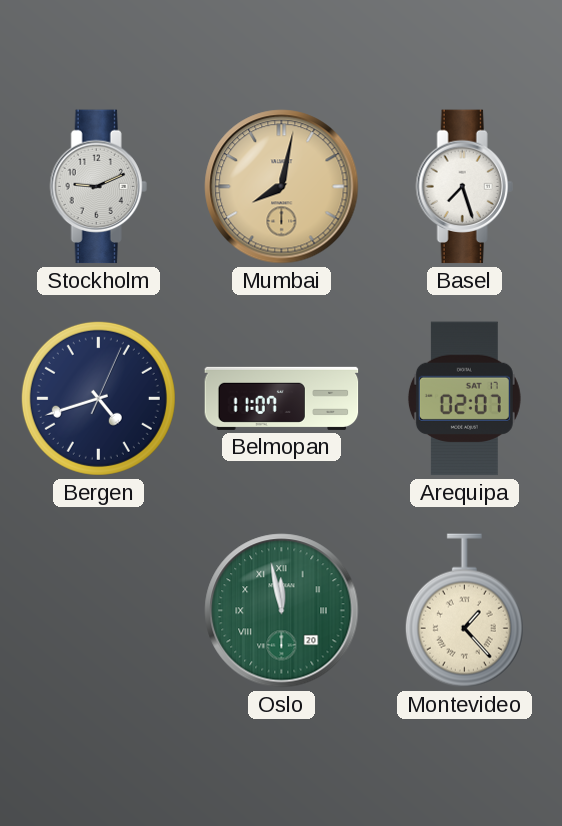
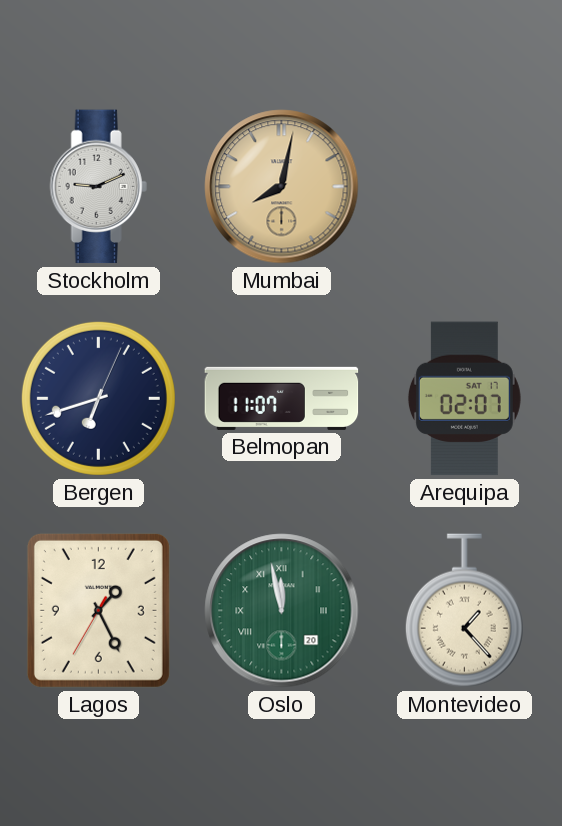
Basel: 7:27 -> none
Bergen: 4:42 -> 6:42
Lagos: none -> 1:25
